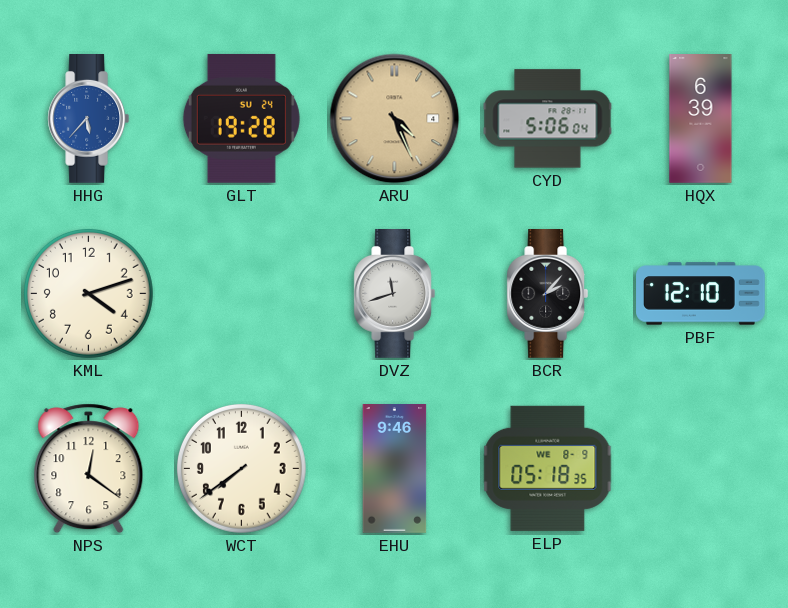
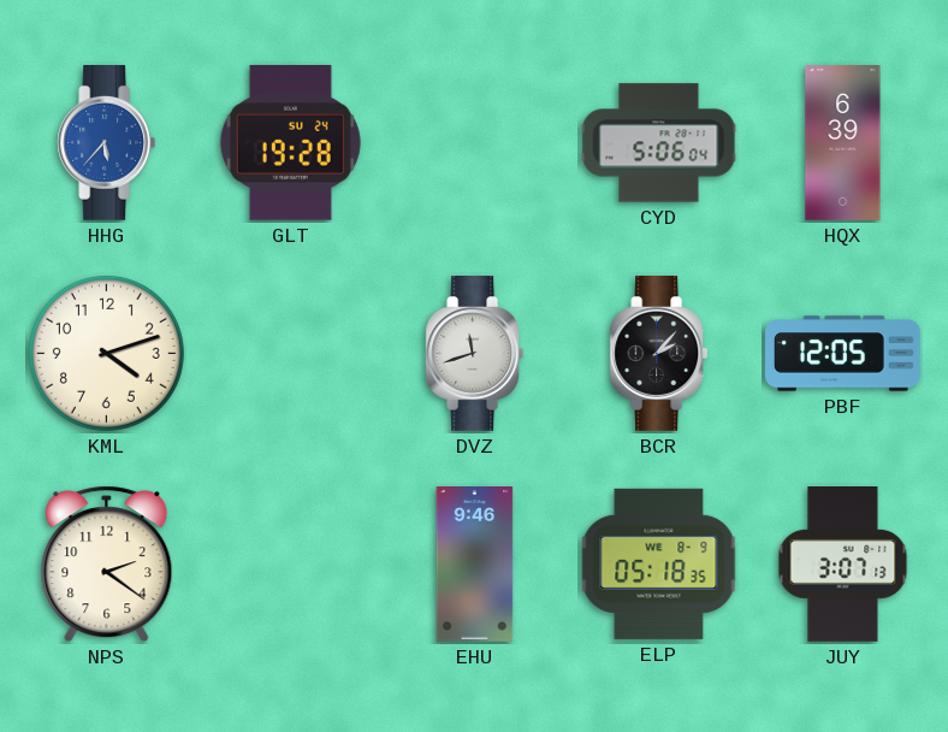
ARU: 4:26 -> none
PBF: 12:10 -> 12:05
NPS: 12:21 -> 2:21
WCT: 7:39 -> none
JUY: none -> 3:07
